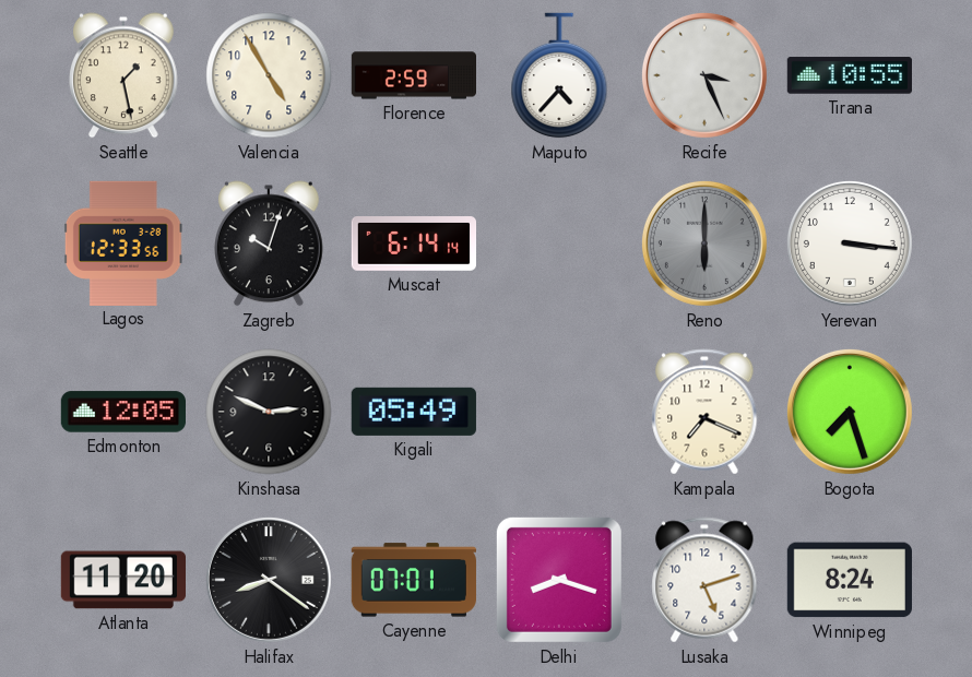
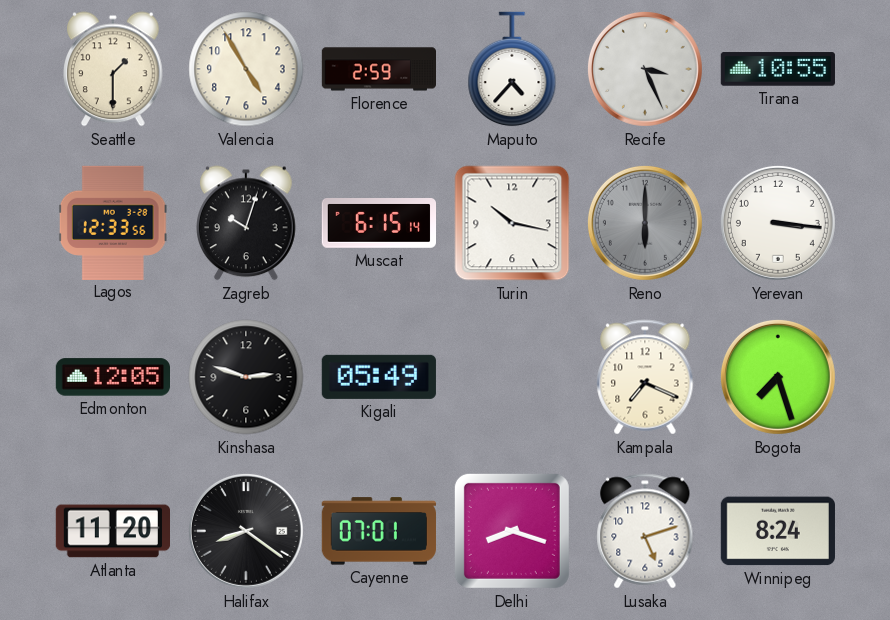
Seattle: 1:28 -> 1:30
Muscat: 6:14 -> 6:15
Turin: none -> 10:17
Kinshasa: 2:49 -> 2:48
